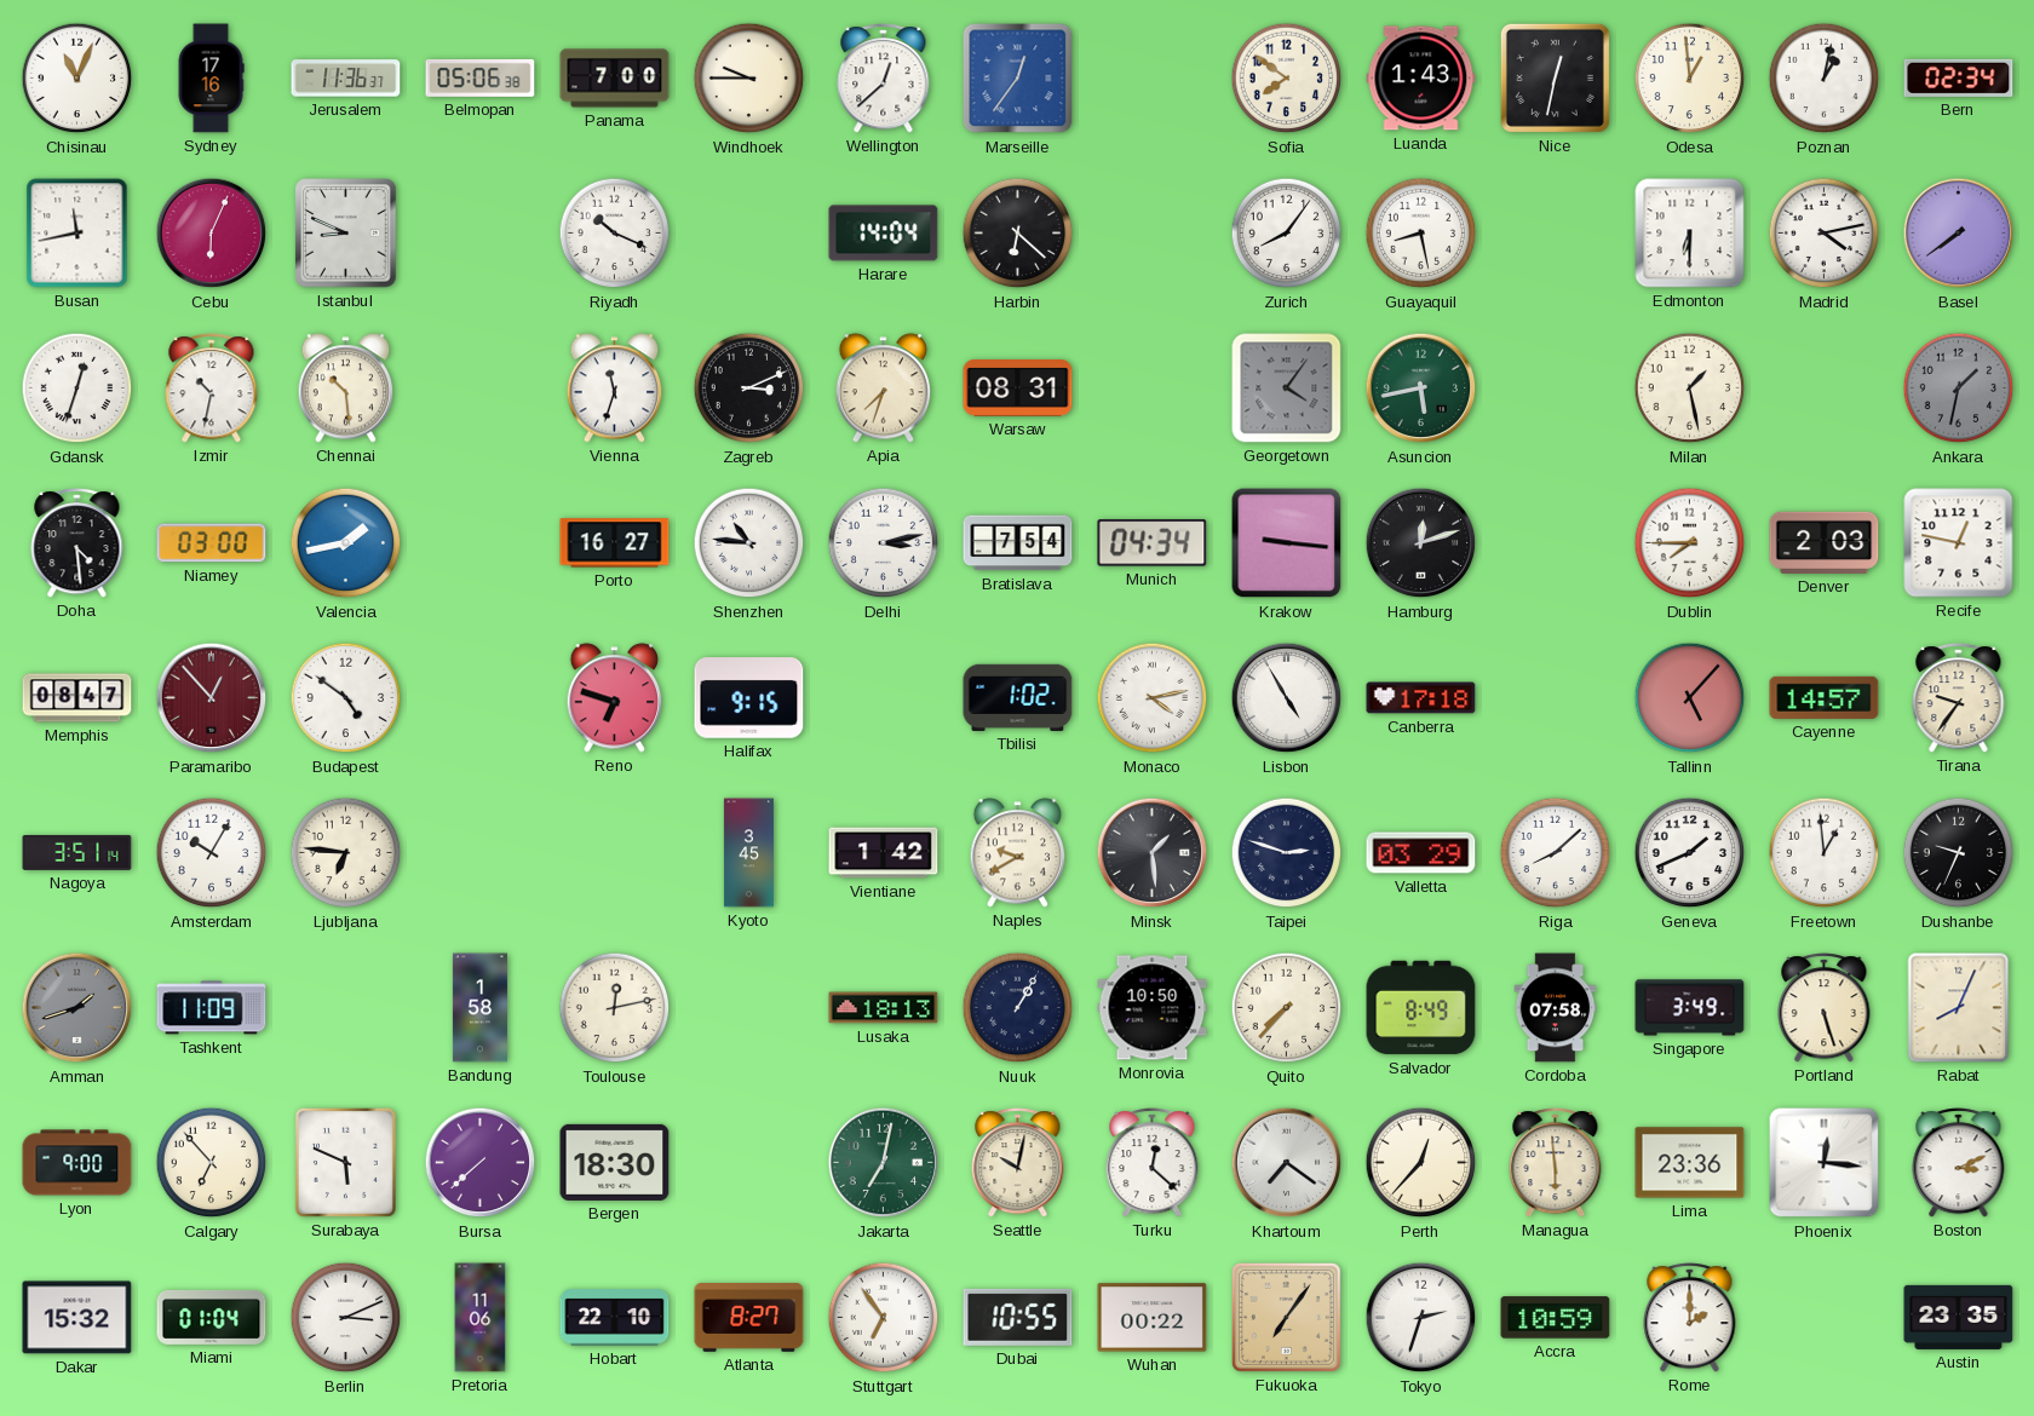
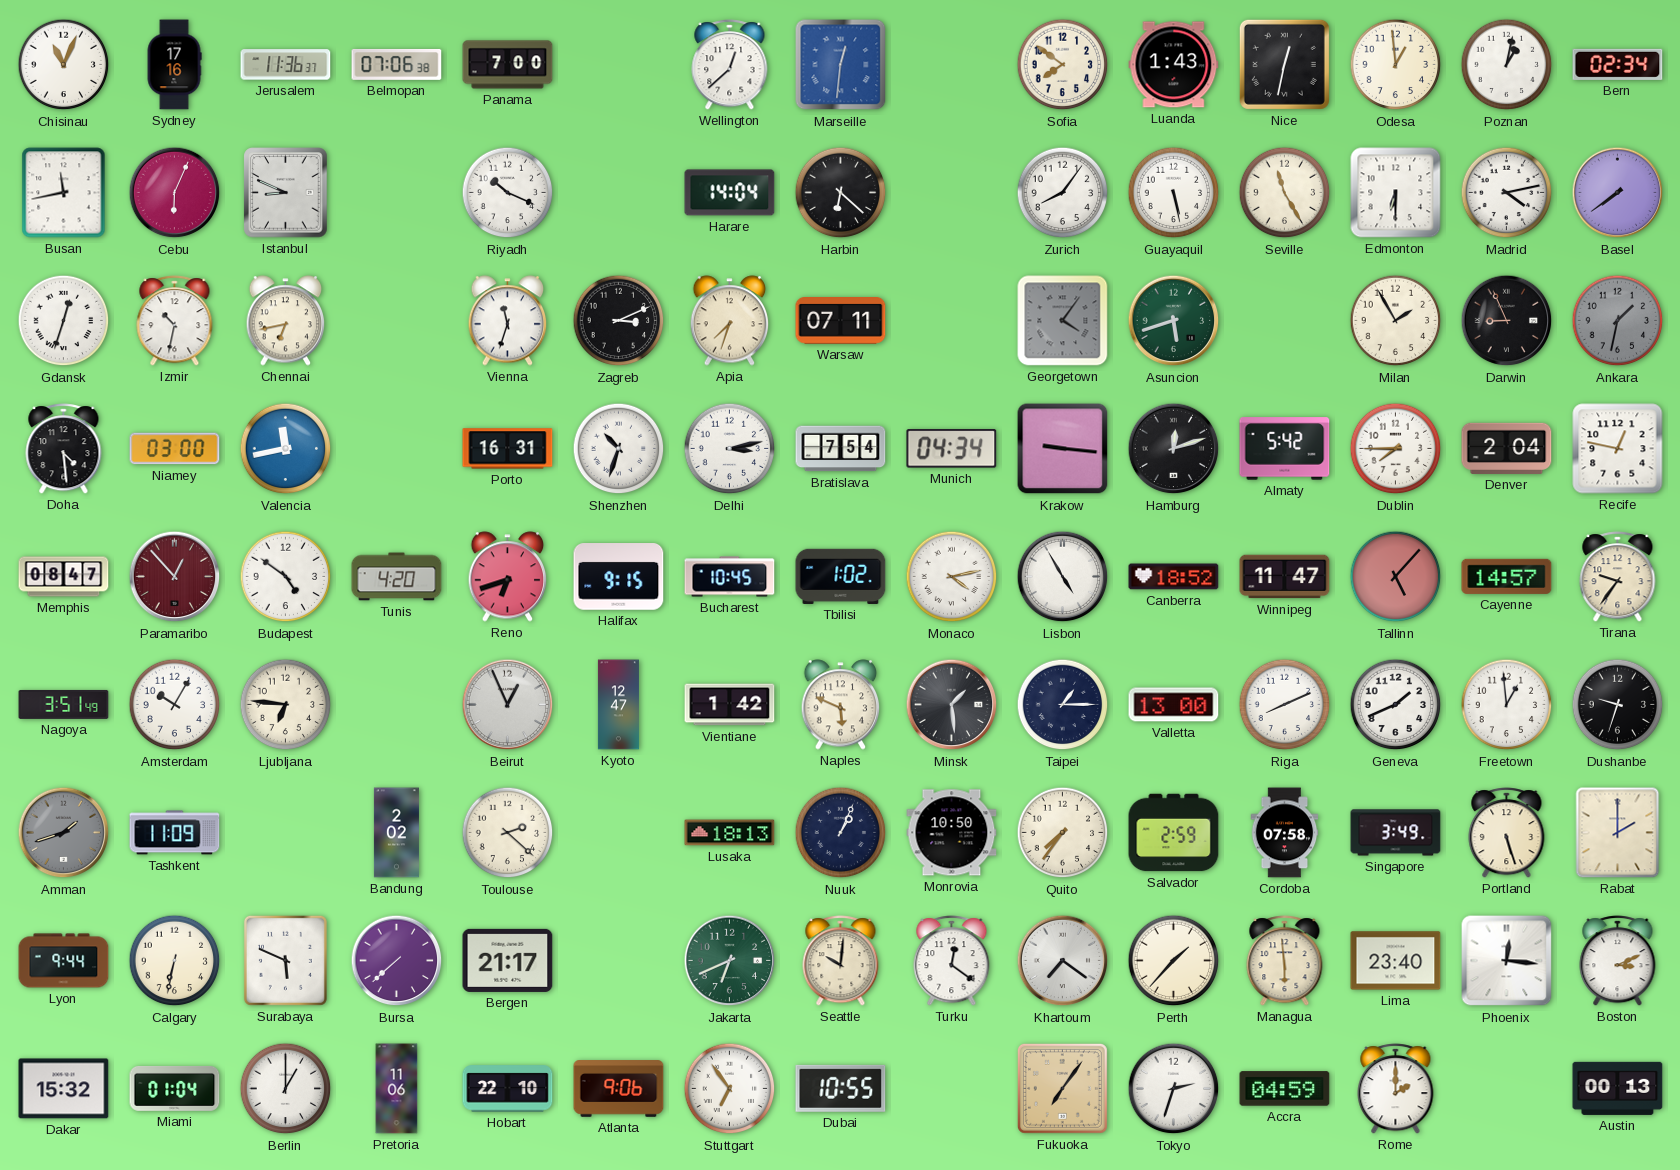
Belmopan: 05:06 -> 07:06
Windhoek: 9:45 -> none
Marseille: 12:36 -> 12:31
Guayaquil: 8:28 -> 5:28
Seville: none -> 11:25
Chennai: 10:29 -> 6:43
Warsaw: 08:31 -> 07:11
Asuncion: 5:43 -> 5:42
Milan: 1:28 -> 1:55
Darwin: none -> 8:56
Valencia: 1:43 -> 11:43
Porto: 16:27 -> 16:31
Shenzhen: 10:46 -> 10:33
Almaty: none -> 5:42
Denver: 2:03 -> 2:04
Tunis: none -> 4:20
Reno: 6:48 -> 6:42
Bucharest: none -> 10:45
Canberra: 17:18 -> 18:52
Winnipeg: none -> 11:47
Nagoya: 3:51:14 -> 3:51:49
Beirut: none -> 12:56
Kyoto: 3:45 -> 12:47
Naples: 9:40 -> 5:49
Taipei: 2:48 -> 1:15
Valletta: 03:29 -> 13:00
Riga: 8:08 -> 8:11
Dushanbe: 9:34 -> 9:33
Bandung: 1:58 -> 2:02
Toulouse: 12:13 -> 2:22
Nuuk: 1:05 -> 1:04
Quito: 7:37 -> 7:36
Salvador: 8:49 -> 2:59
Rabat: 8:04 -> 2:00
Lyon: 9:00 -> 9:44
Calgary: 6:53 -> 6:32
Bergen: 18:30 -> 21:17
Jakarta: 7:02 -> 6:41
Seattle: 10:02 -> 10:01
Turku: 12:22 -> 12:21
Perth: 12:37 -> 1:37
Lima: 23:36 -> 23:40
Berlin: 3:11 -> 1:00
Atlanta: 8:27 -> 9:06
Wuhan: 00:22 -> none
Accra: 10:59 -> 04:59
Austin: 23:35 -> 00:13
